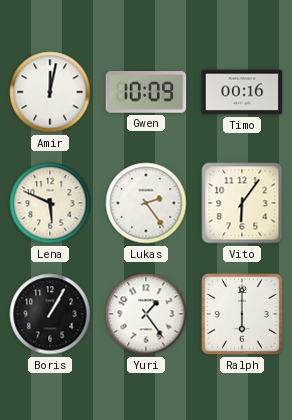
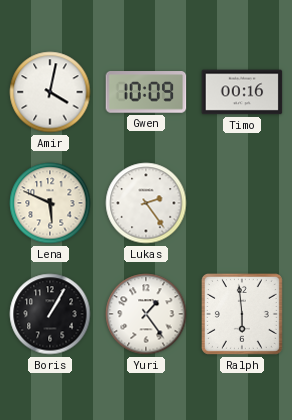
Amir: 12:02 -> 4:02
Vito: 6:06 -> none
Ralph: 6:00 -> 5:59
